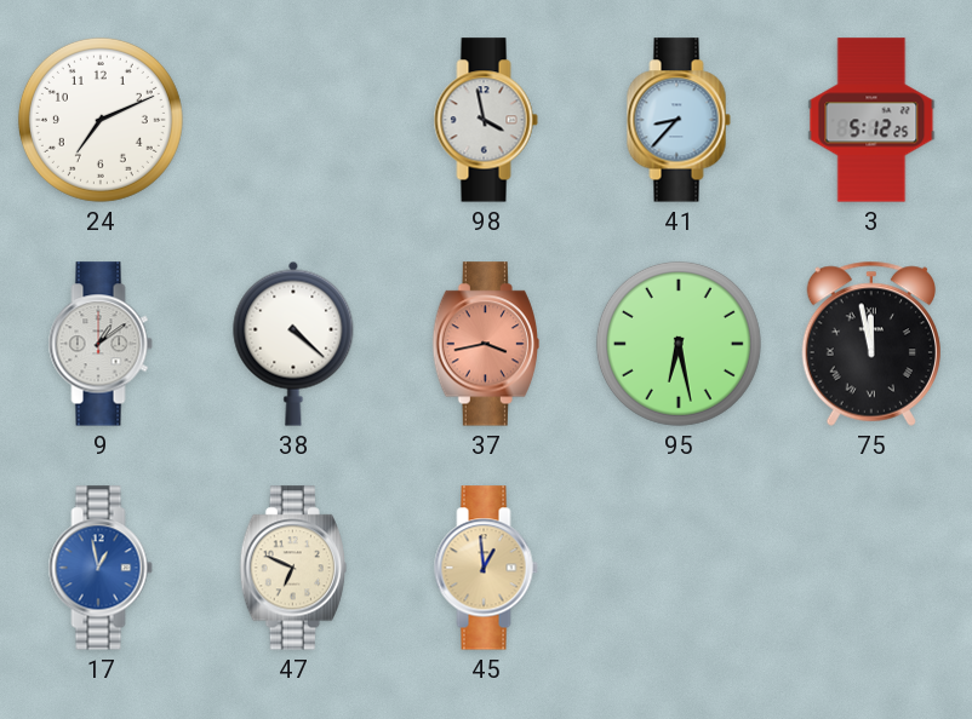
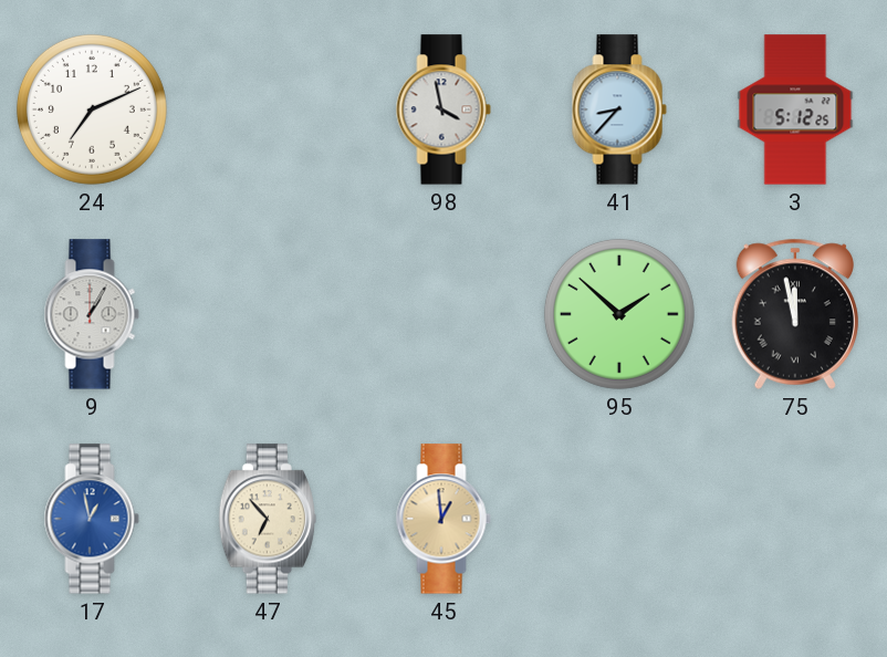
9: 1:09 -> 1:05
38: 4:22 -> none
37: 3:43 -> none
95: 6:28 -> 1:52
47: 6:49 -> 6:53
